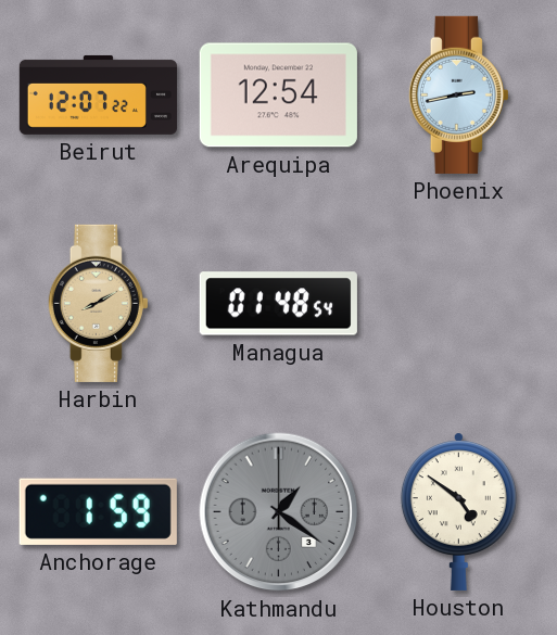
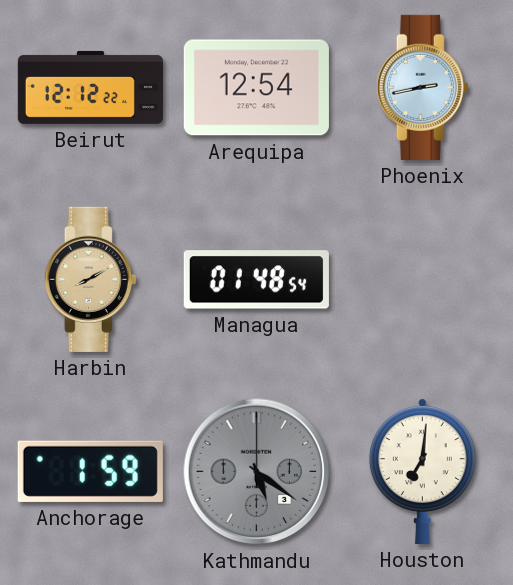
Beirut: 12:07 -> 12:12
Kathmandu: 1:21 -> 5:21
Houston: 4:51 -> 7:01
